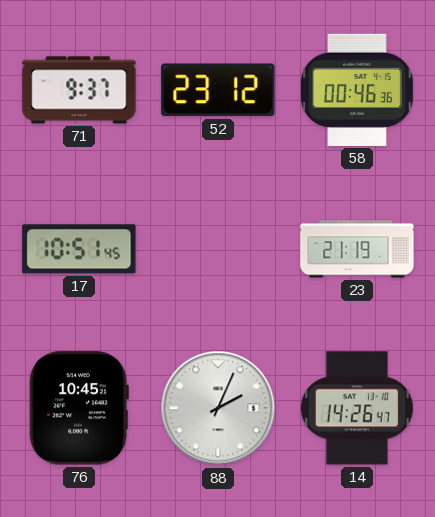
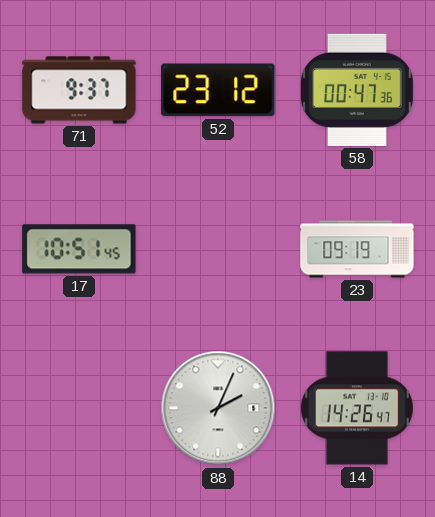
58: 00:46 -> 00:47
23: 21:19 -> 09:19
76: 10:45 -> none
